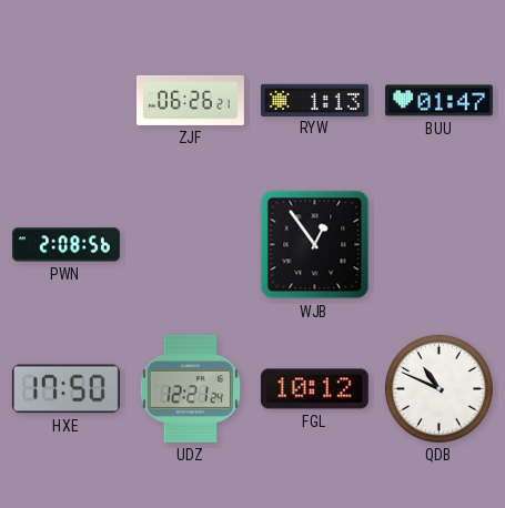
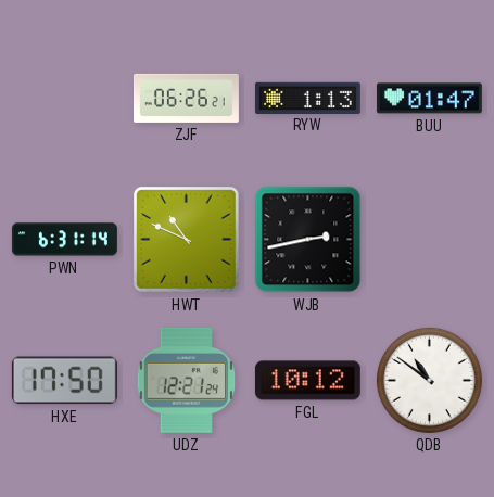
PWN: 2:08 -> 6:31
HWT: none -> 10:49
WJB: 12:54 -> 2:43
QDB: 10:49 -> 10:51
